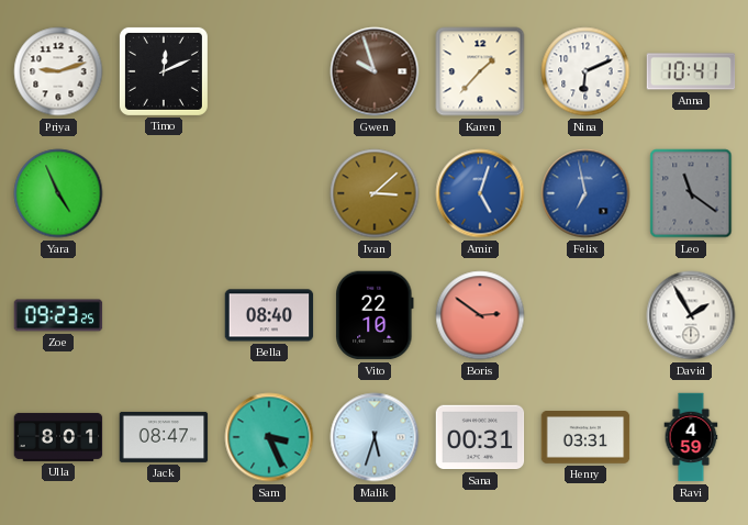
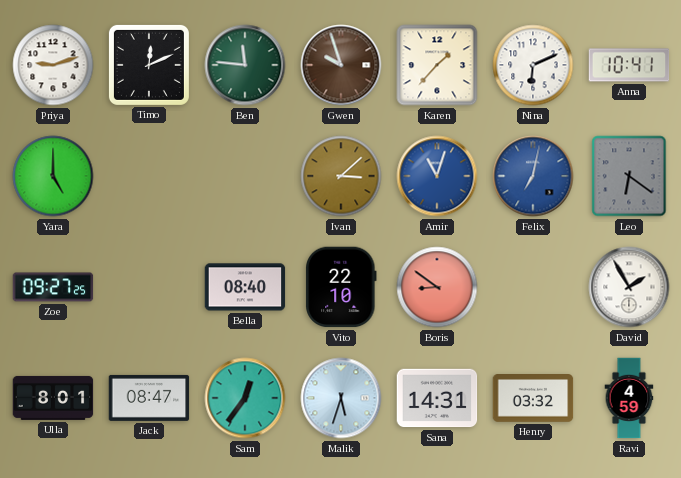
Ben: none -> 11:46
Yara: 4:56 -> 5:00
Amir: 5:03 -> 11:03
Felix: 6:58 -> 7:02
Leo: 11:21 -> 6:21
Zoe: 09:23 -> 09:27
Boris: 2:51 -> 8:51
Sam: 3:26 -> 12:36
Sana: 00:31 -> 14:31
Henry: 03:31 -> 03:32
